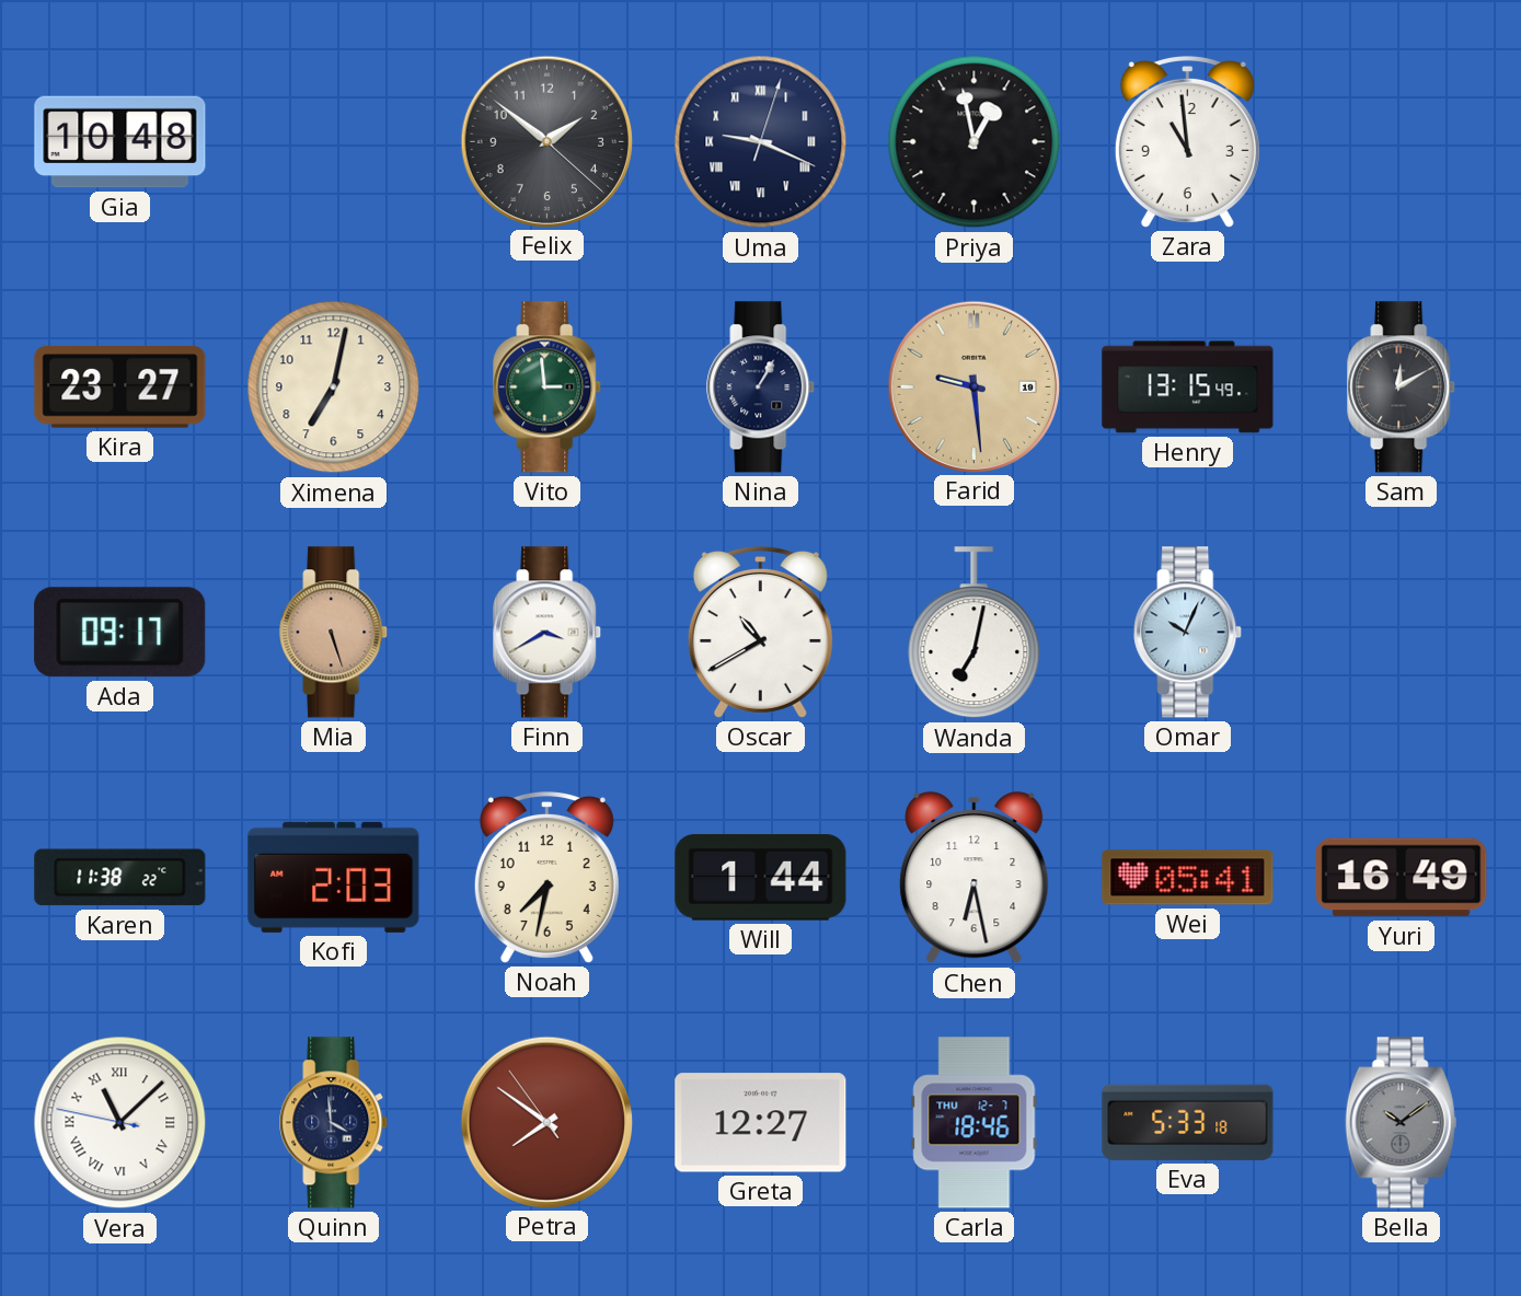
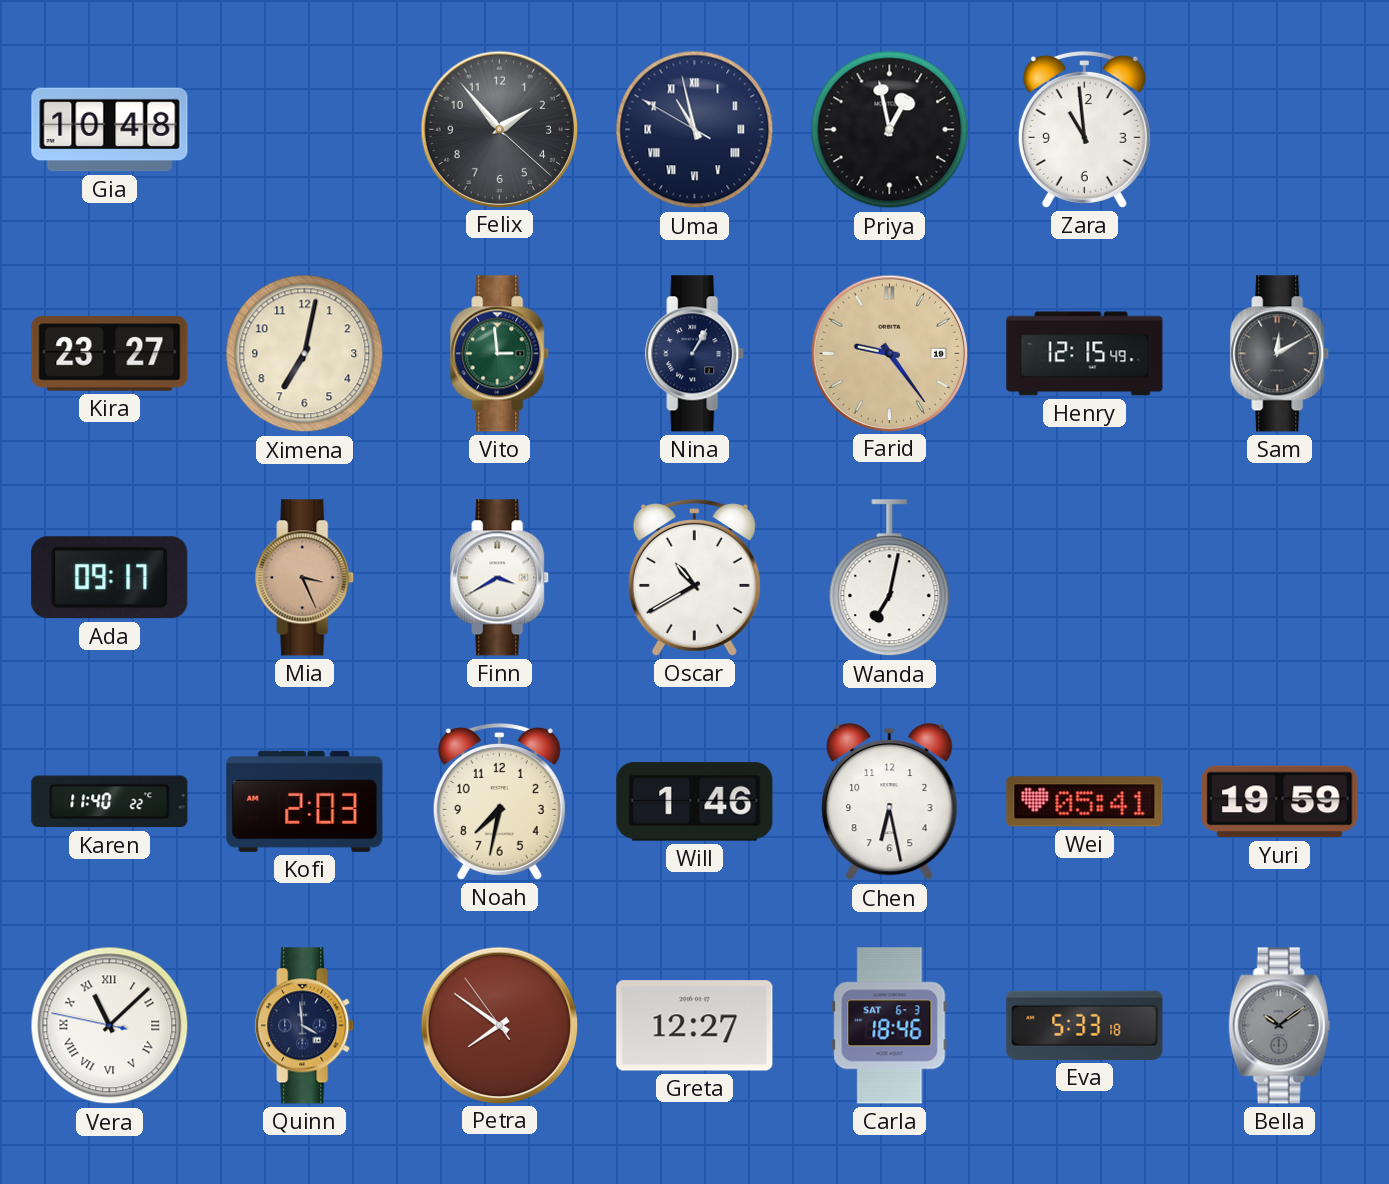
Felix: 1:51 -> 1:53
Uma: 9:19 -> 10:57
Farid: 9:29 -> 9:24
Henry: 13:15 -> 12:15
Mia: 5:27 -> 3:26
Omar: 10:04 -> none
Karen: 11:38 -> 11:40
Will: 1:44 -> 1:46
Yuri: 16:49 -> 19:59
Carla date: THU 12-7 -> SAT 6-3
